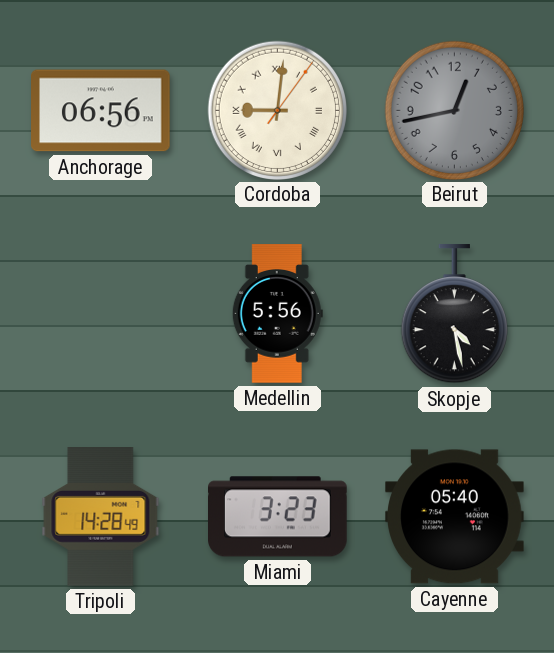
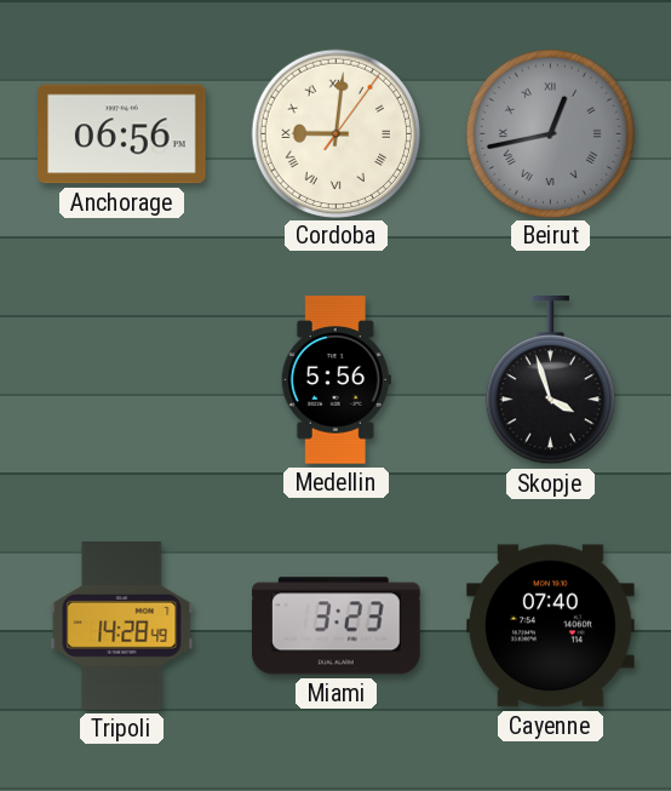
Beirut numerals: Arabic -> Roman
Skopje: 4:28 -> 3:57
Cayenne: 05:40 -> 07:40
